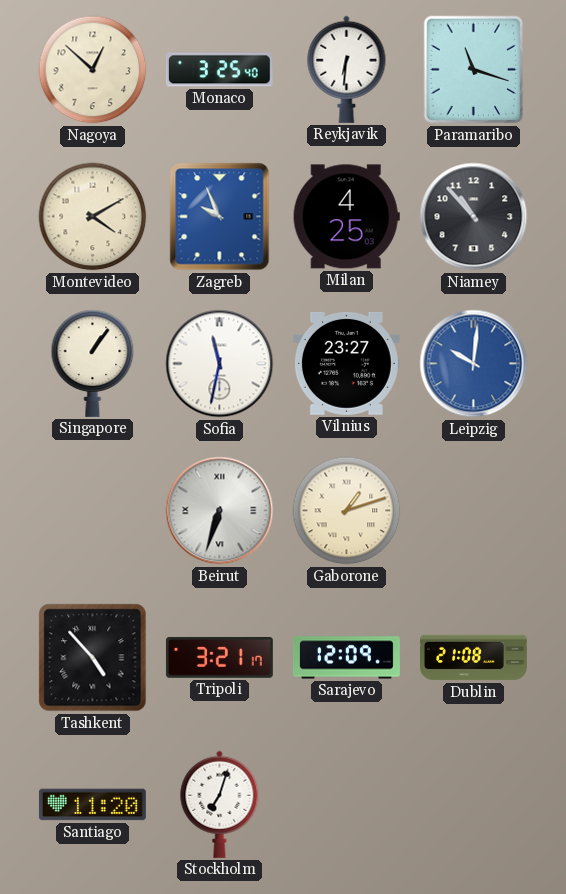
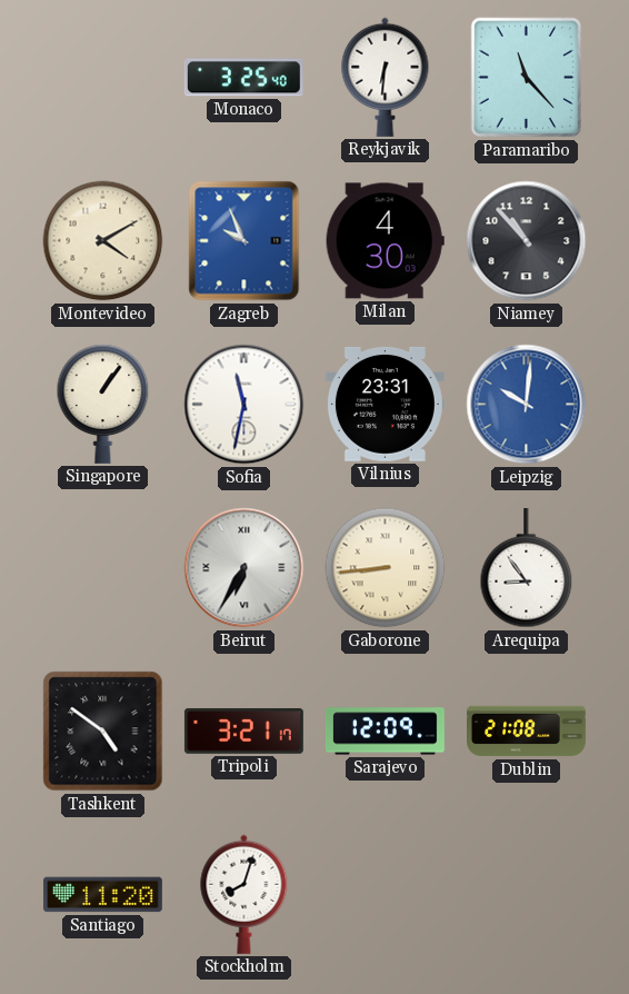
Nagoya: 12:52 -> none
Paramaribo: 11:18 -> 11:23
Milan: 4:25 -> 4:30
Vilnius: 23:27 -> 23:31
Beirut: 6:33 -> 6:35
Gaborone: 1:12 -> 8:44
Arequipa: none -> 8:54
Tashkent: 4:53 -> 4:51
Stockholm: 7:03 -> 8:03
